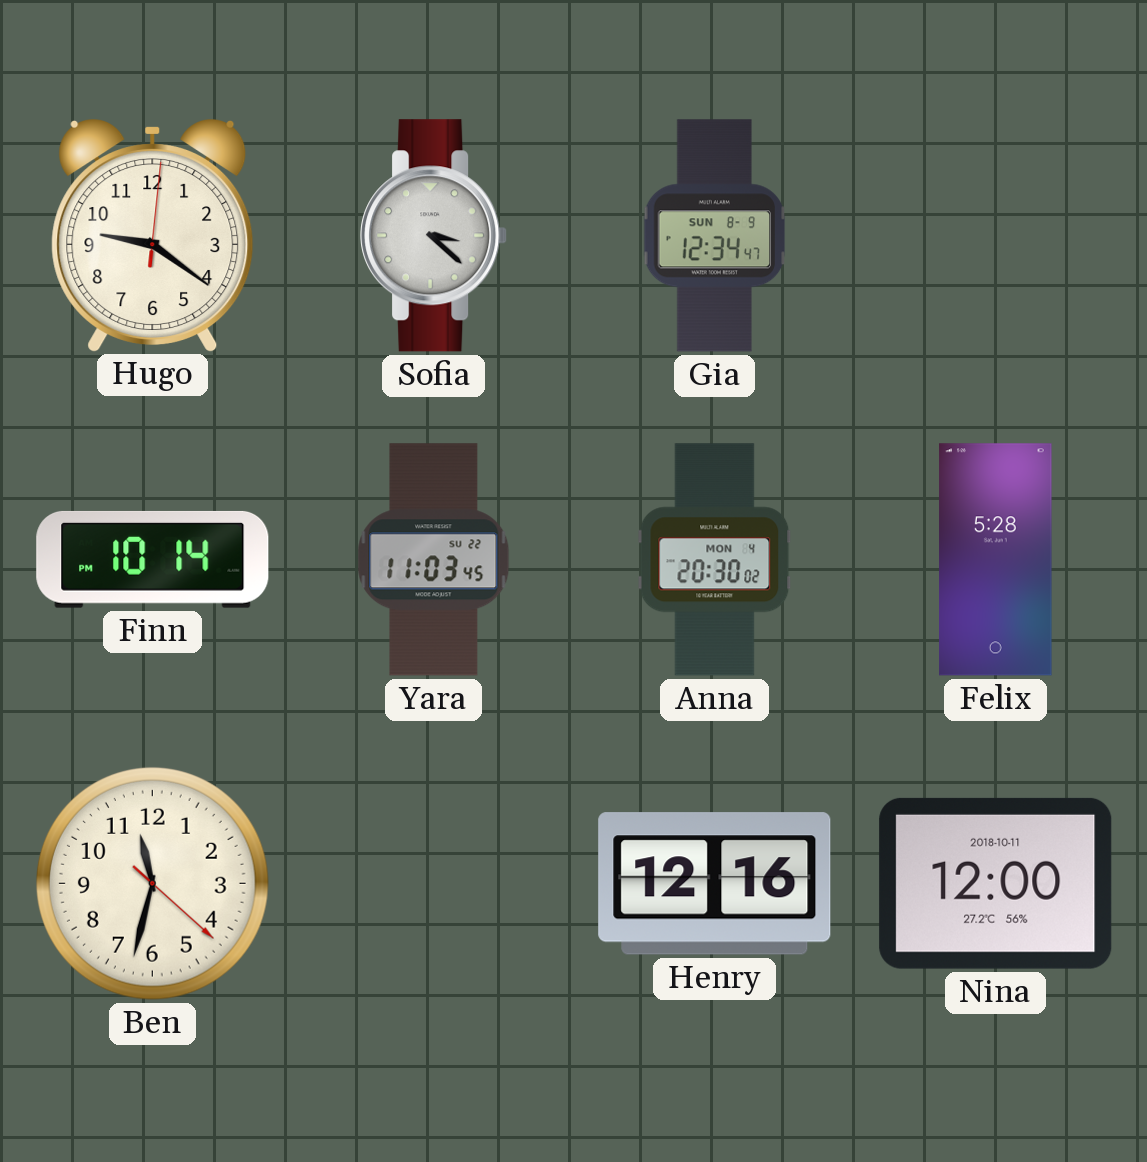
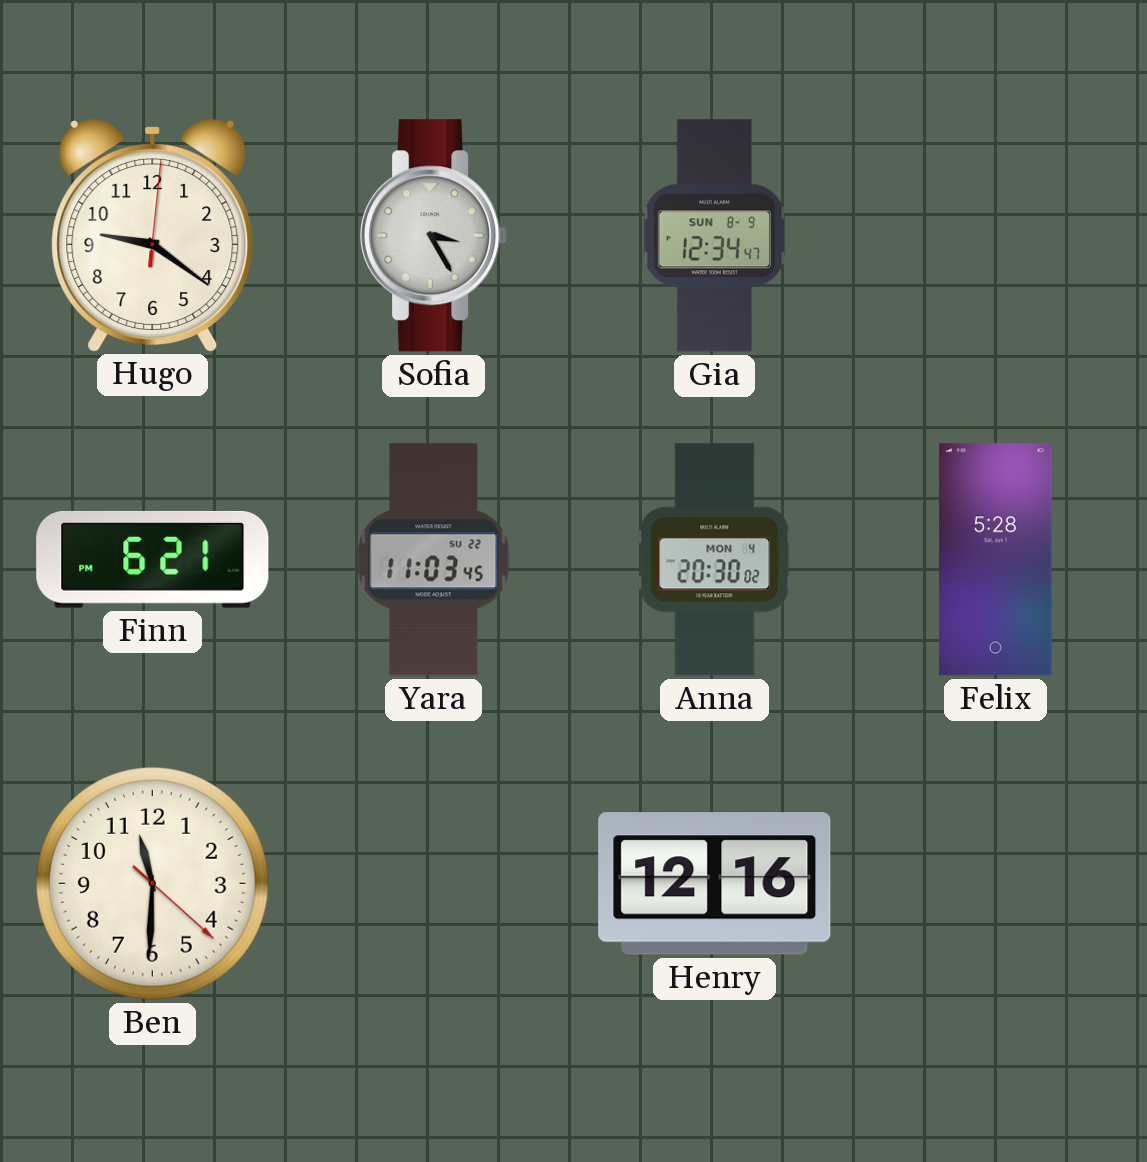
Sofia: 3:22 -> 3:25
Finn: 10:14 -> 6:21
Ben: 11:32 -> 11:30
Nina: 12:00 -> none
